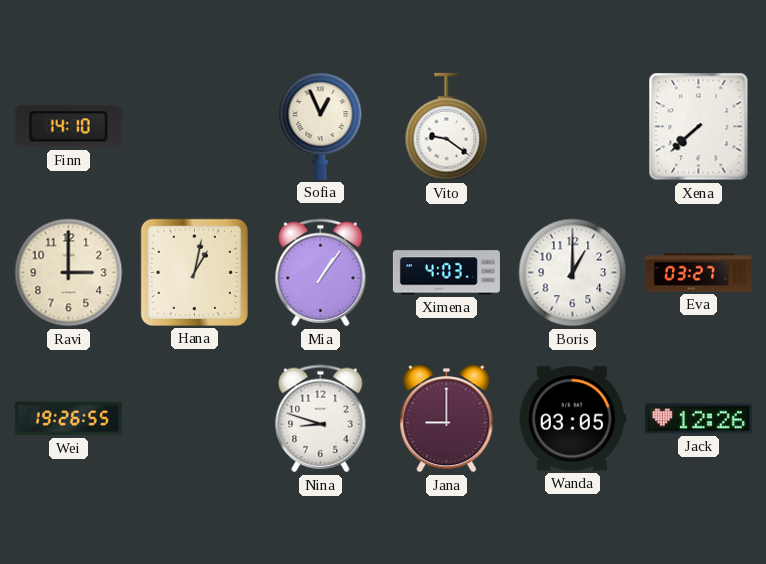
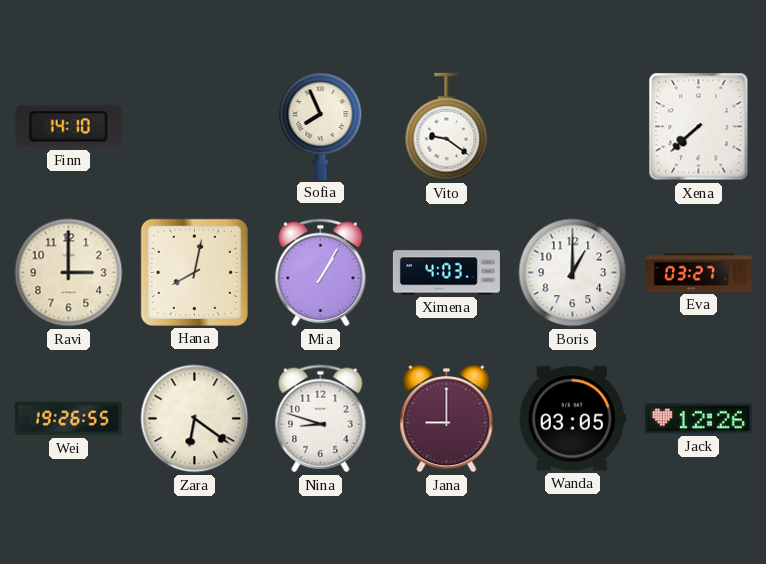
Sofia: 12:56 -> 7:56
Hana: 1:02 -> 8:02
Mia: 1:06 -> 1:05
Zara: none -> 6:21
